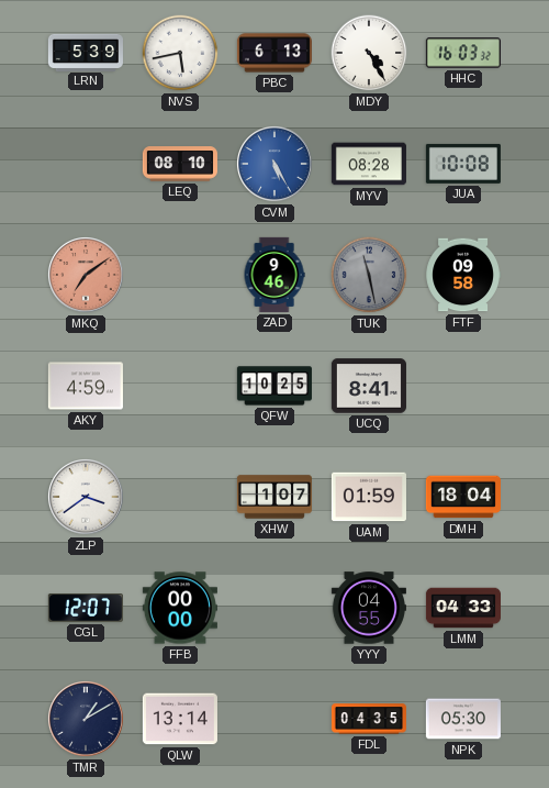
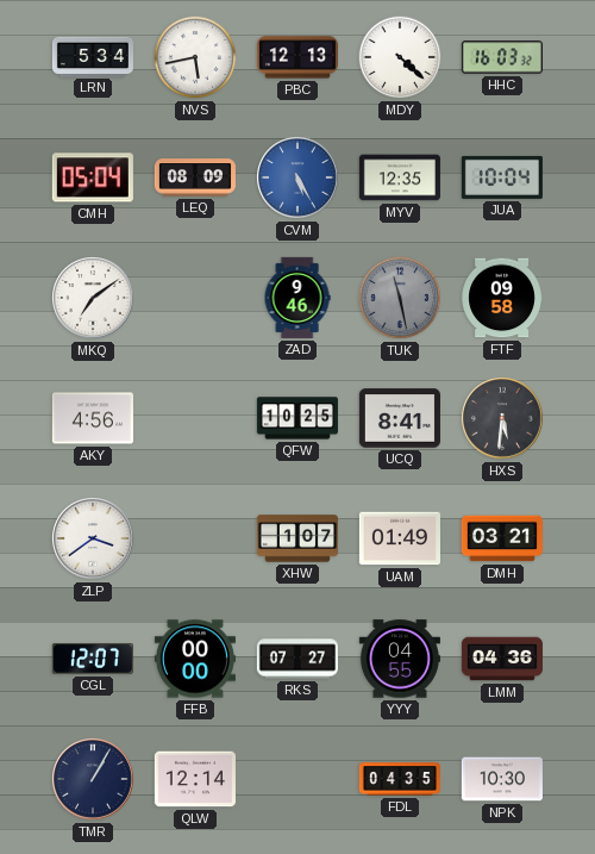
LRN: 5:39 -> 5:34
PBC: 6:13 -> 12:13
MDY: 4:25 -> 4:22
CMH: none -> 05:04
LEQ: 08:10 -> 08:09
MYV: 08:28 -> 12:35
JUA: 10:08 -> 10:04
MKQ dial: salmon -> white
AKY: 4:59 -> 4:56
HXS: none -> 5:31
UAM: 01:59 -> 01:49
DMH: 18:04 -> 03:21
RKS: none -> 07:27
LMM: 04:33 -> 04:36
TMR: 1:10 -> 1:05
QLW: 13:14 -> 12:14
NPK: 05:30 -> 10:30
